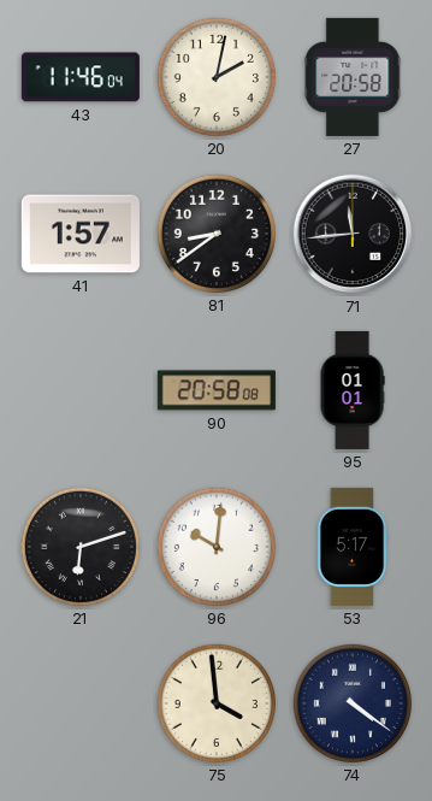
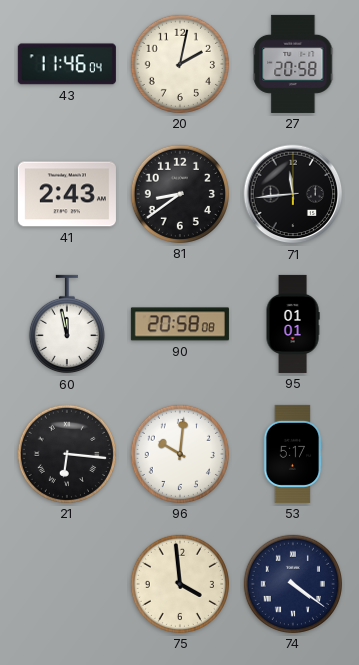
41: 1:57 -> 2:43
60: none -> 11:58
21: 6:12 -> 6:16
